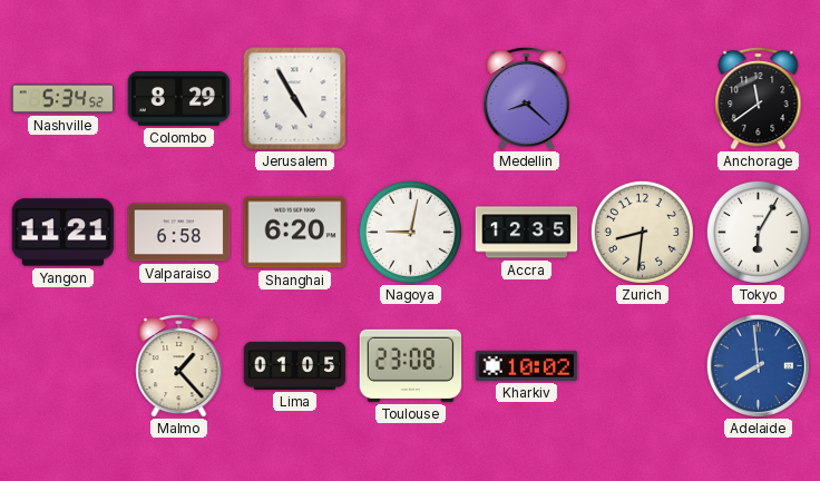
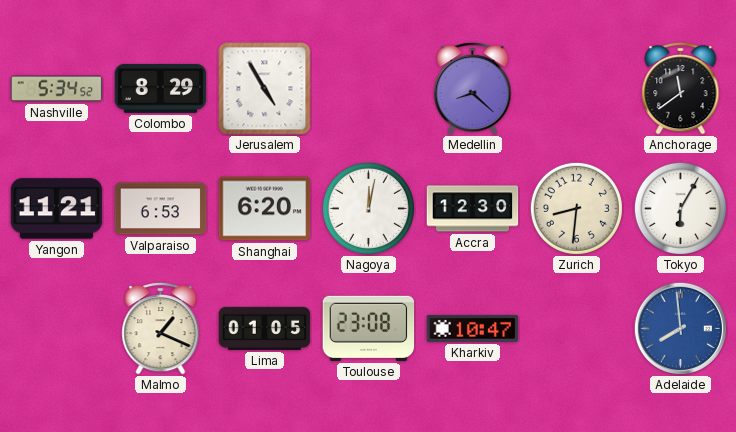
Valparaiso: 6:58 -> 6:53
Nagoya: 9:02 -> 12:02
Accra: 12:35 -> 12:30
Malmo: 1:23 -> 1:19
Kharkiv: 10:02 -> 10:47
